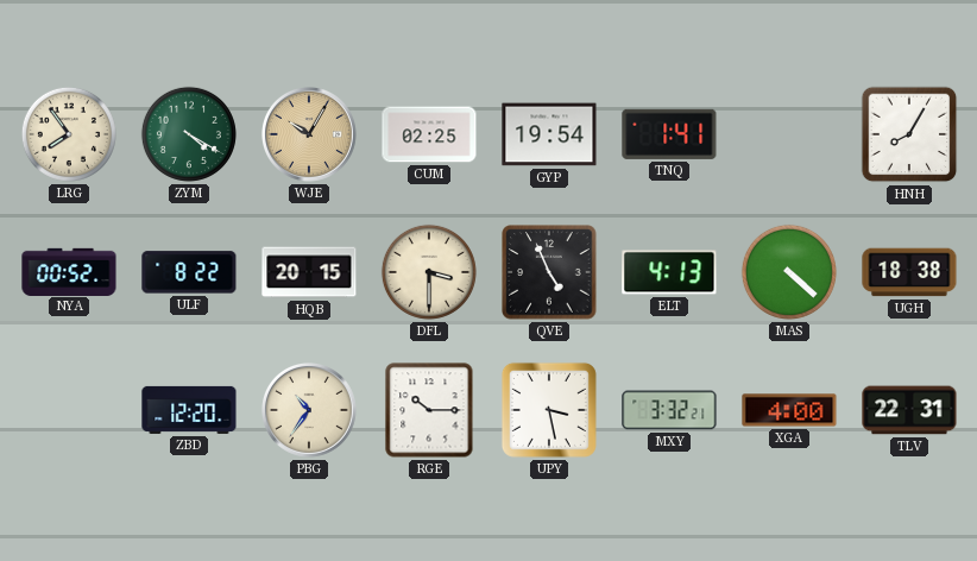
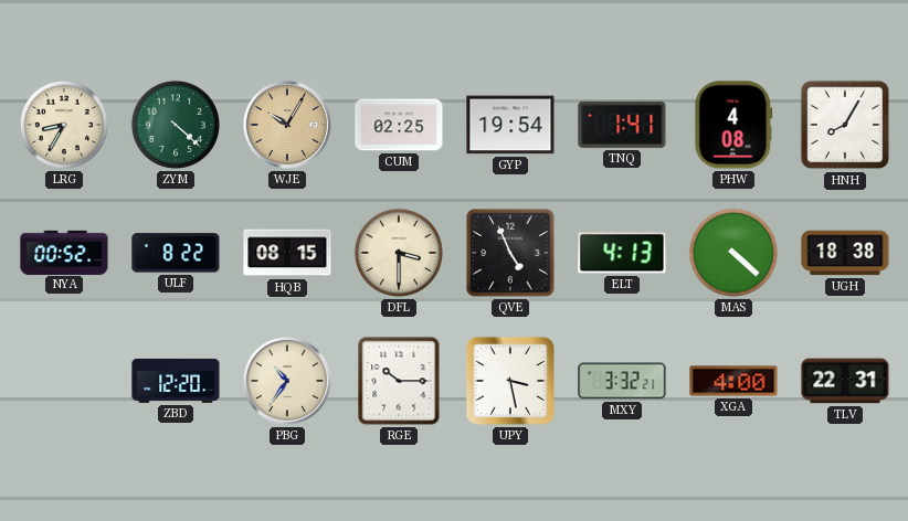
LRG: 7:54 -> 8:35
ZYM: 4:20 -> 4:22
PHW: none -> 4:08
HQB: 20:15 -> 08:15
